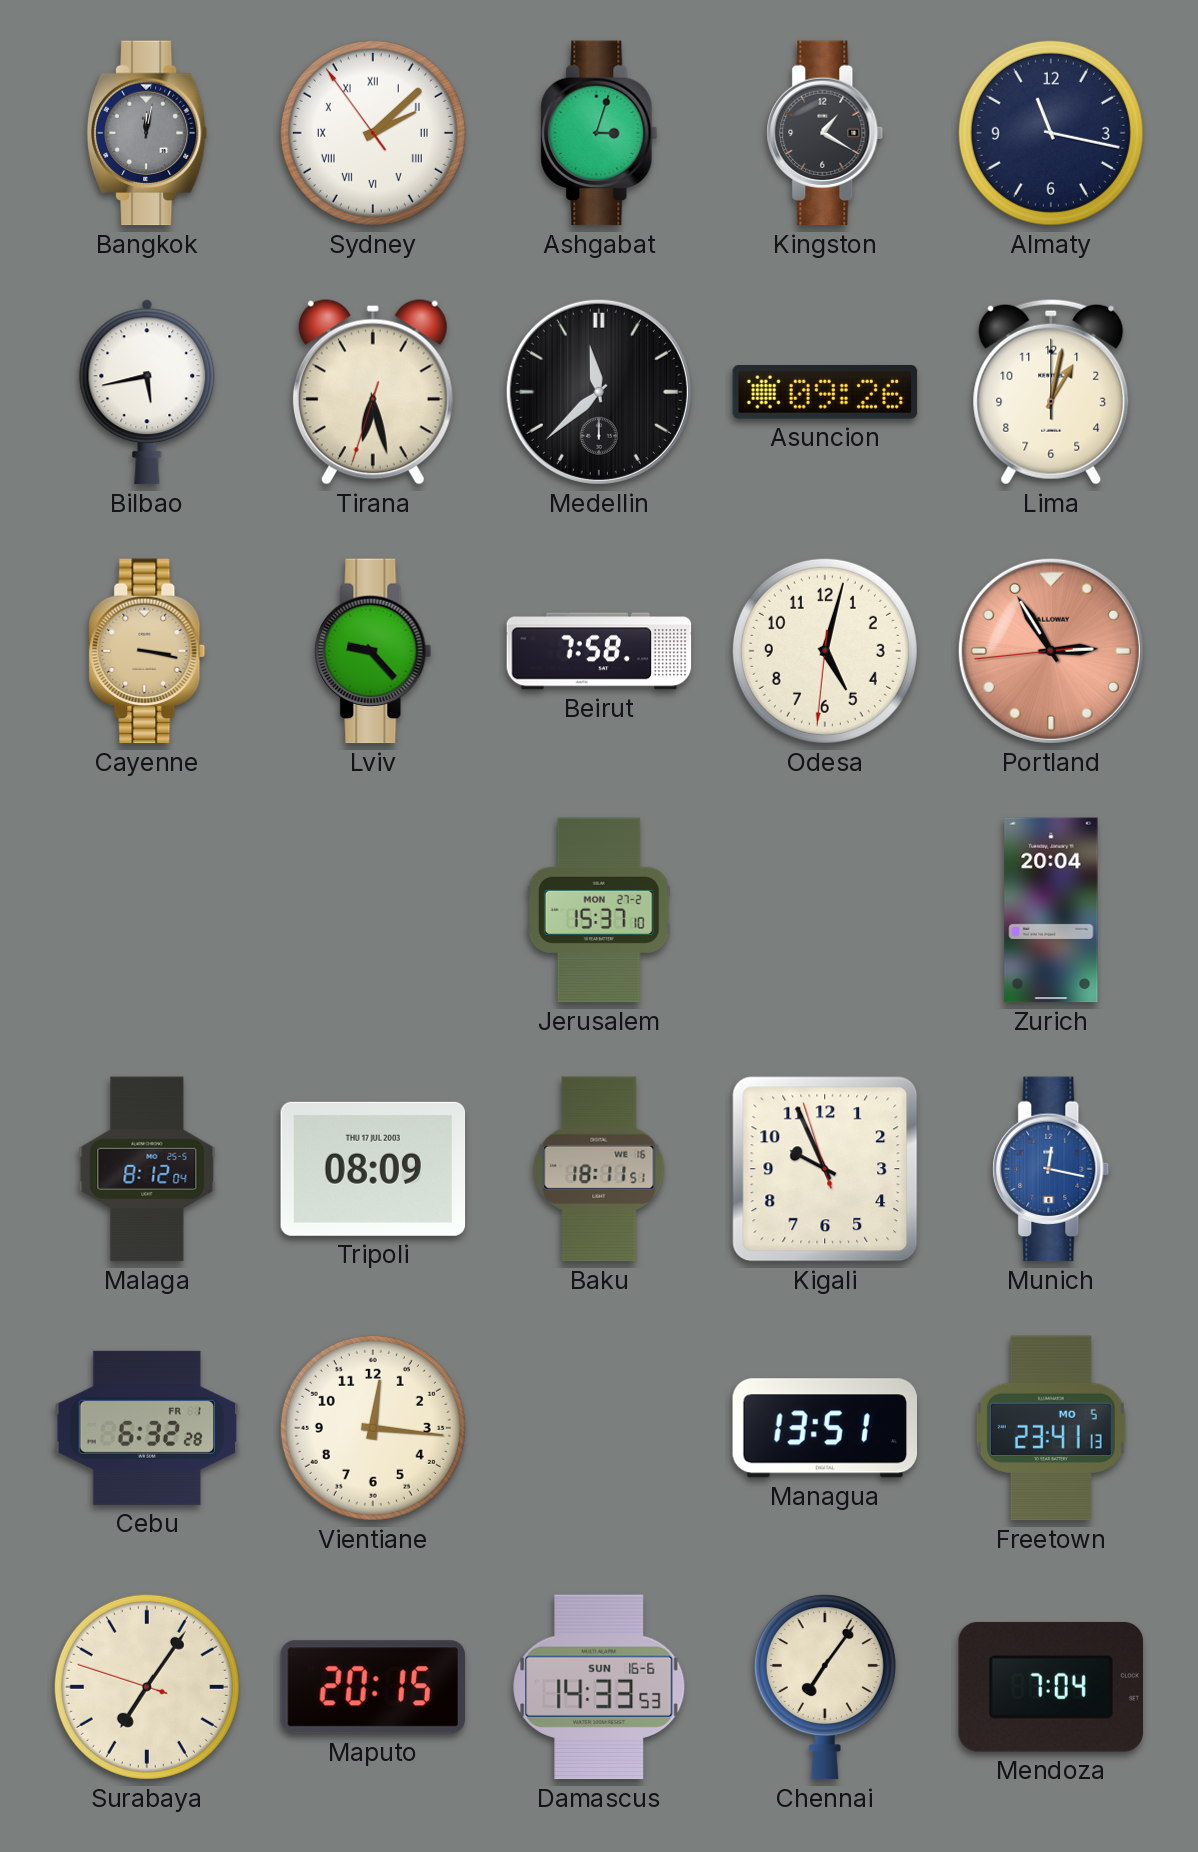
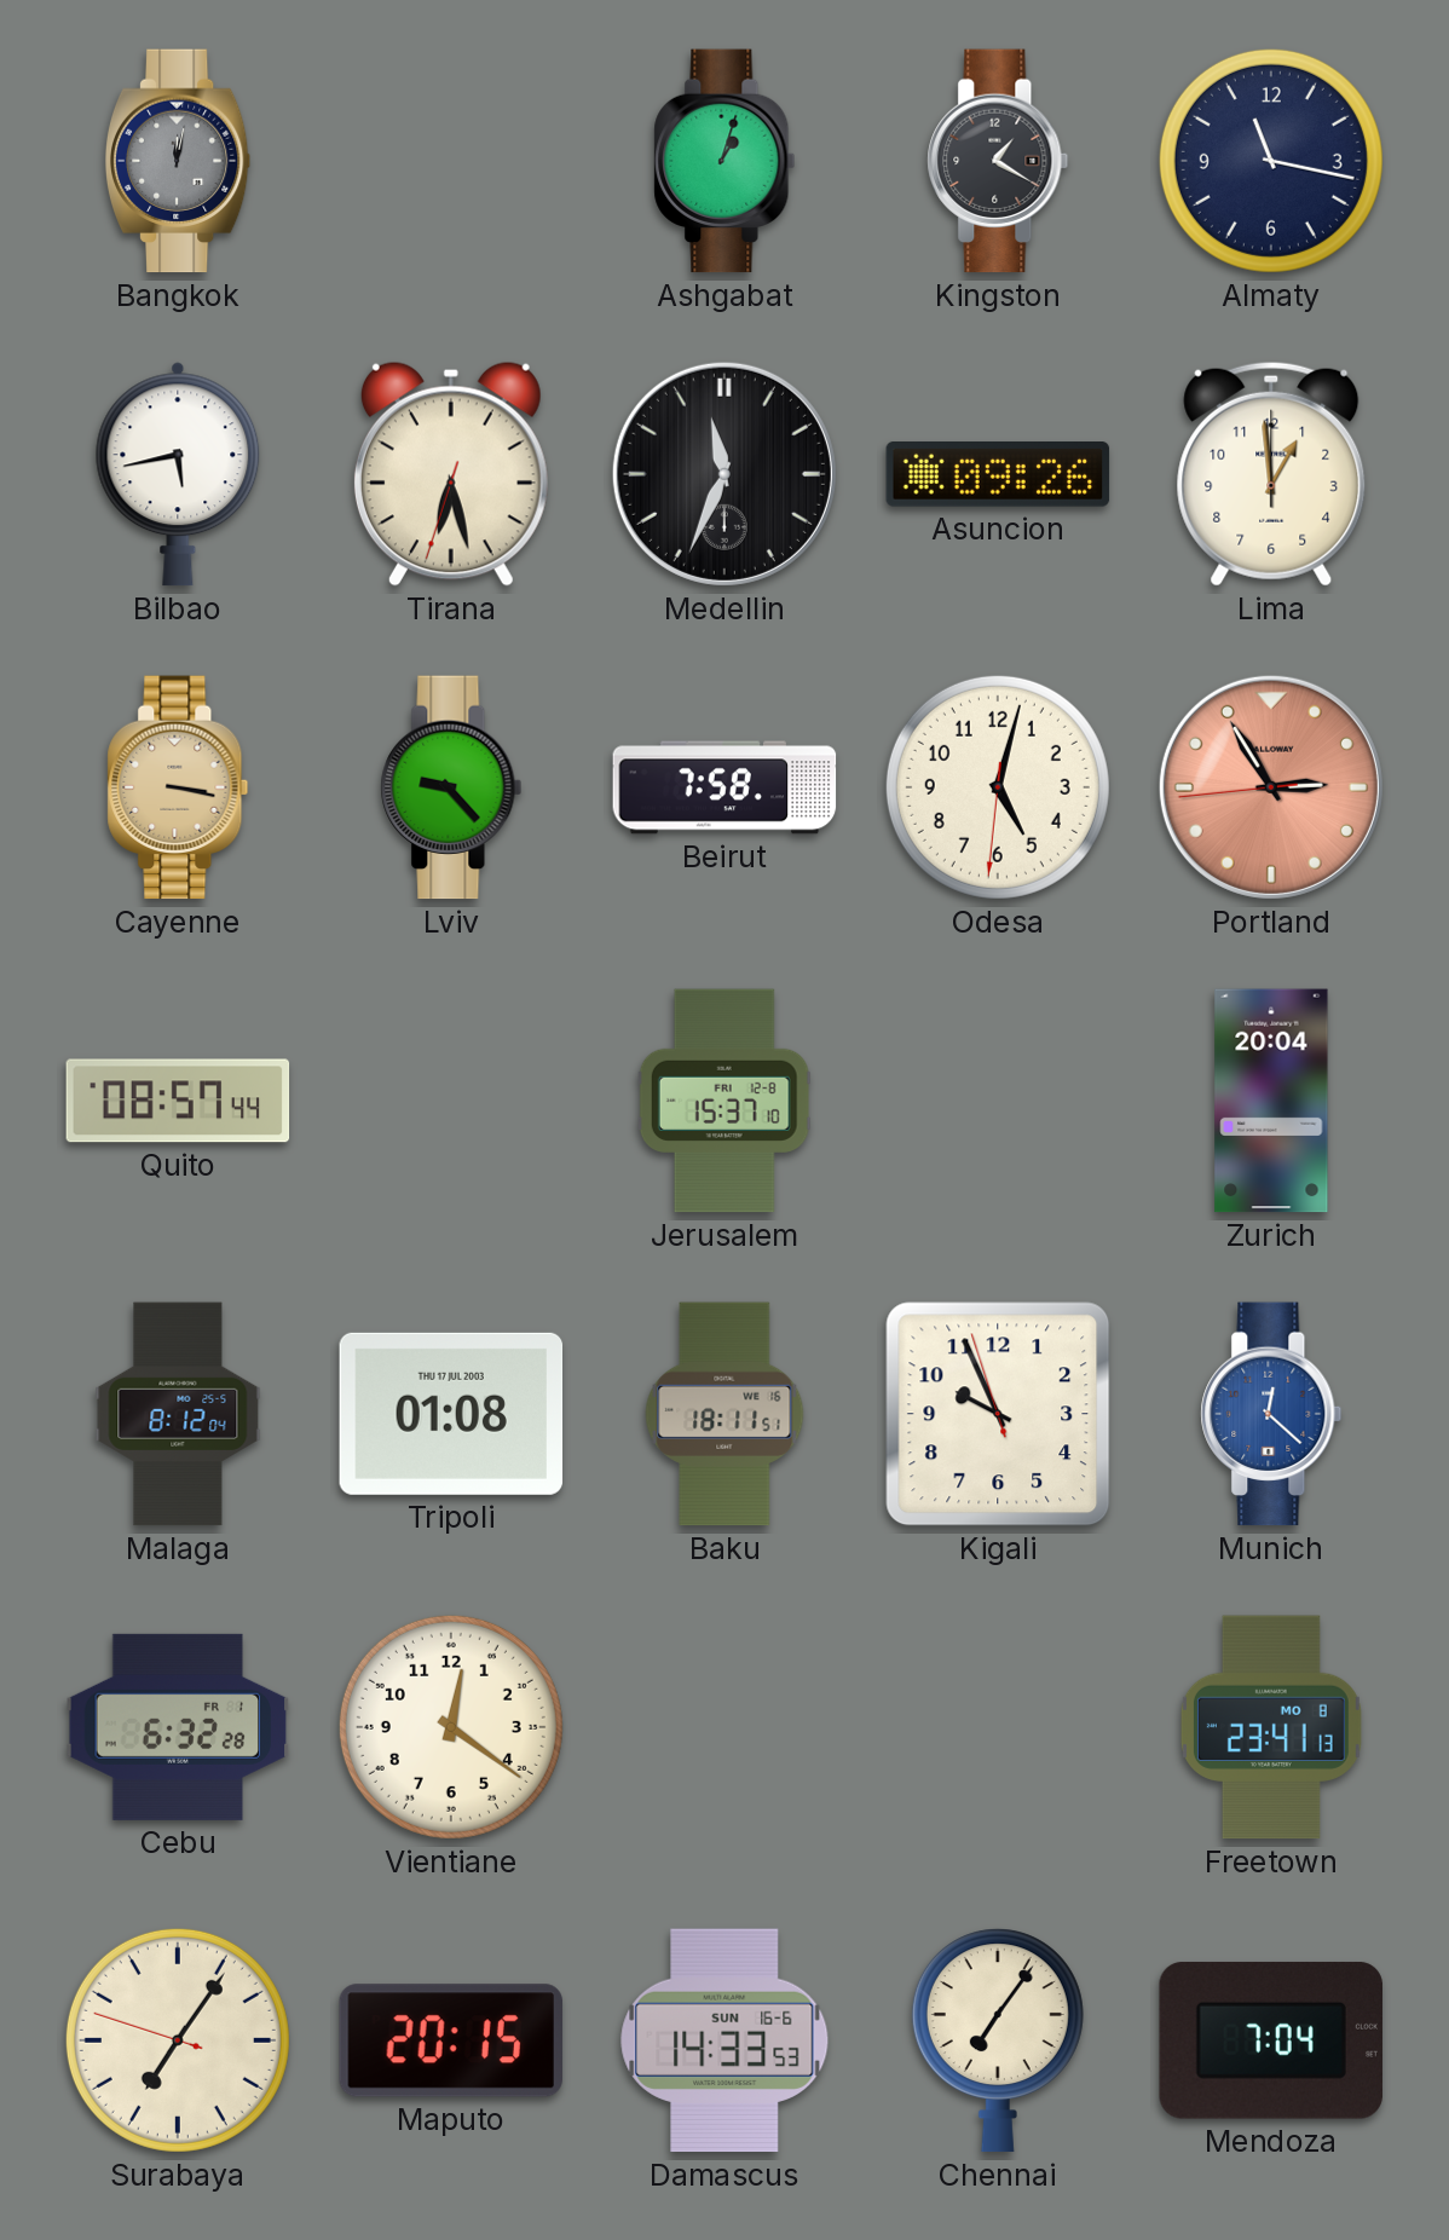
Sydney: 2:07 -> none
Ashgabat: 3:03 -> 1:03
Medellin: 11:38 -> 11:34
Lima: 1:02 -> 12:59
Quito: none -> 08:57
Jerusalem date: MON 27-2 -> FRI 12-8
Tripoli: 08:09 -> 01:08
Munich: 12:17 -> 12:22
Vientiane: 12:16 -> 12:21
Managua: 13:51 -> none
Freetown date: MO 5 -> MO 8
